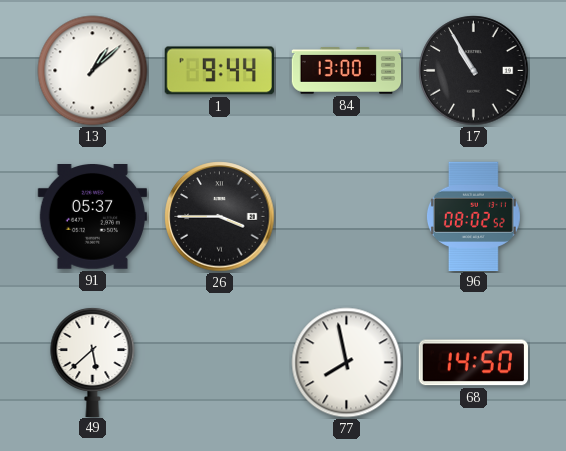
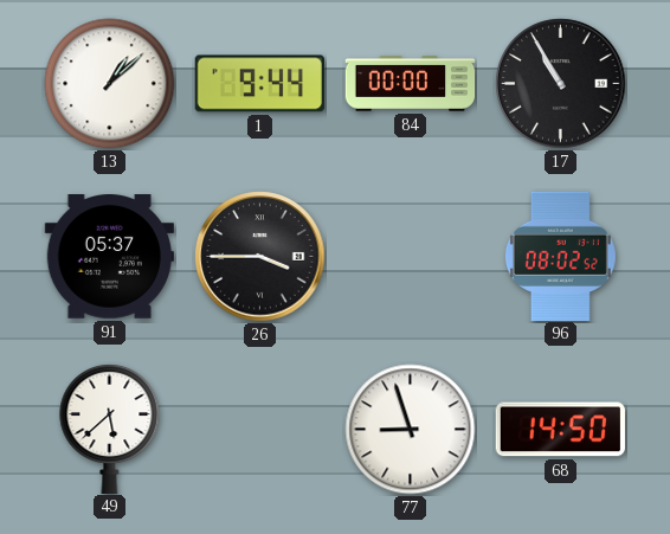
84: 13:00 -> 00:00
77: 7:58 -> 8:57
